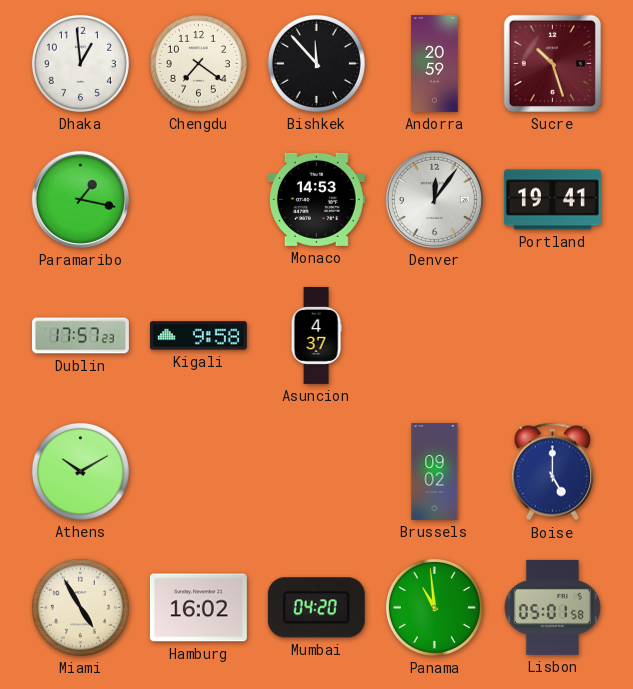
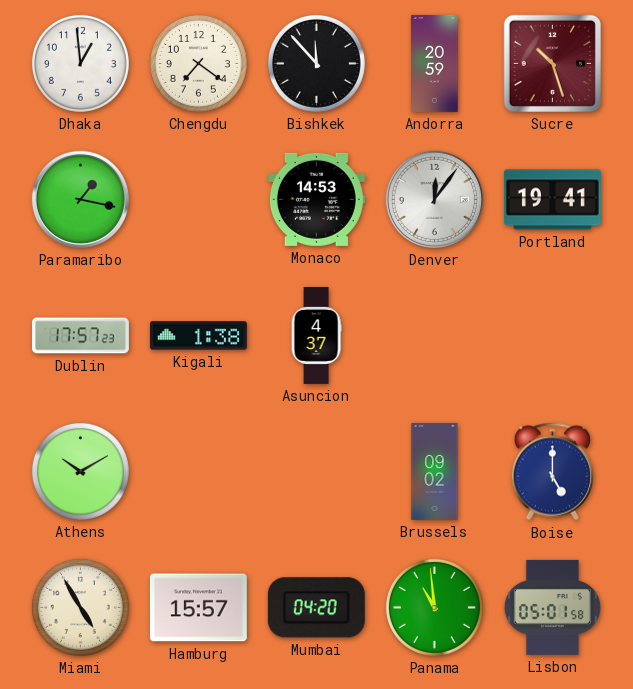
Kigali: 9:58 -> 1:38
Hamburg: 16:02 -> 15:57
